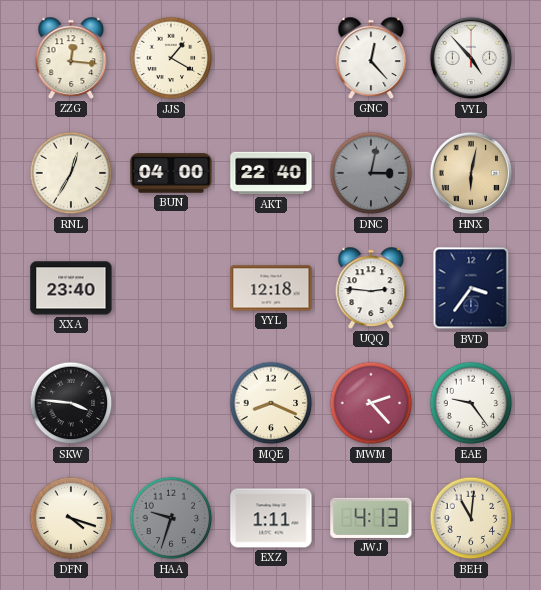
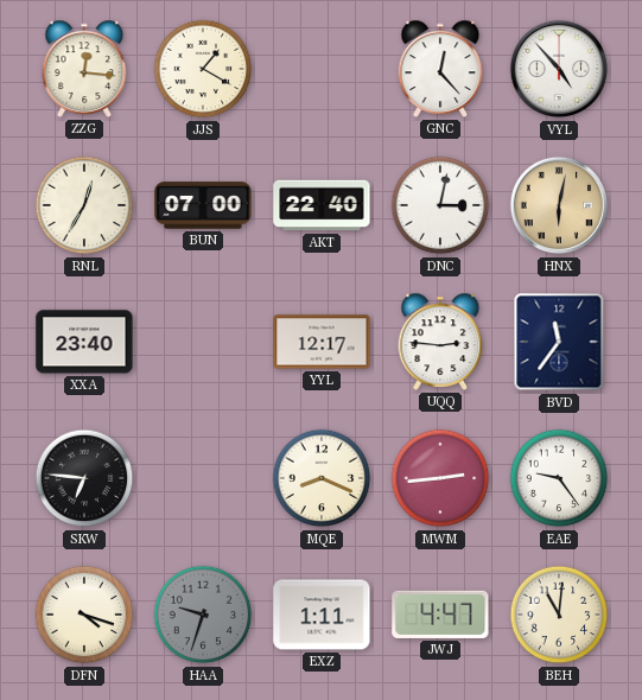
BUN: 04:00 -> 07:00
DNC dial: grey -> white
YYL: 12:18 -> 12:17
BVD: 3:36 -> 11:36
SKW: 3:46 -> 6:46
MWM: 2:23 -> 2:44
JWJ: 4:13 -> 4:47
